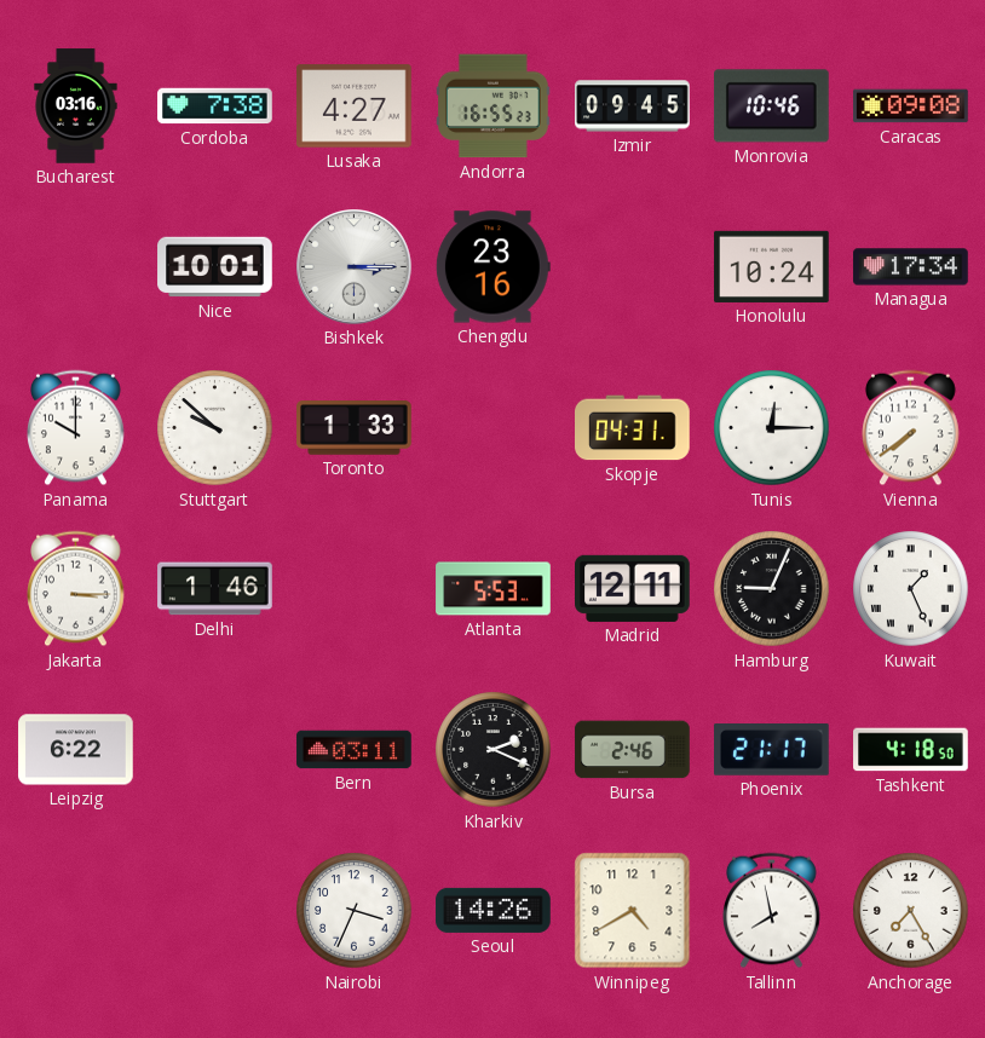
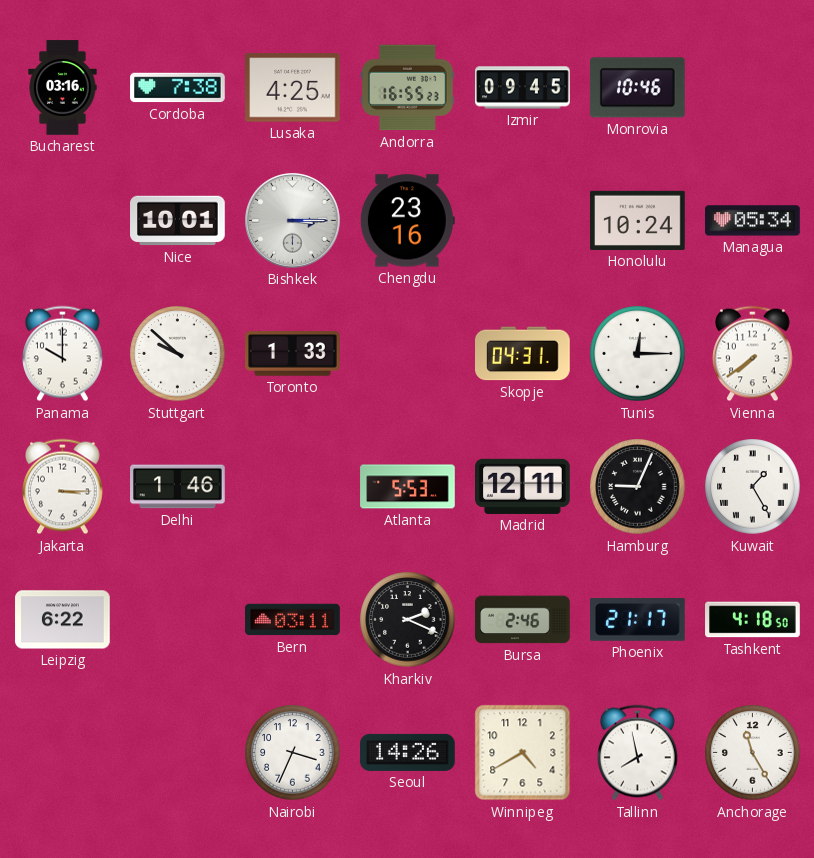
Lusaka: 4:27 -> 4:25
Caracas: 09:08 -> none
Managua: 17:34 -> 05:34
Kuwait: 1:26 -> 1:25
Anchorage: 7:25 -> 11:25
